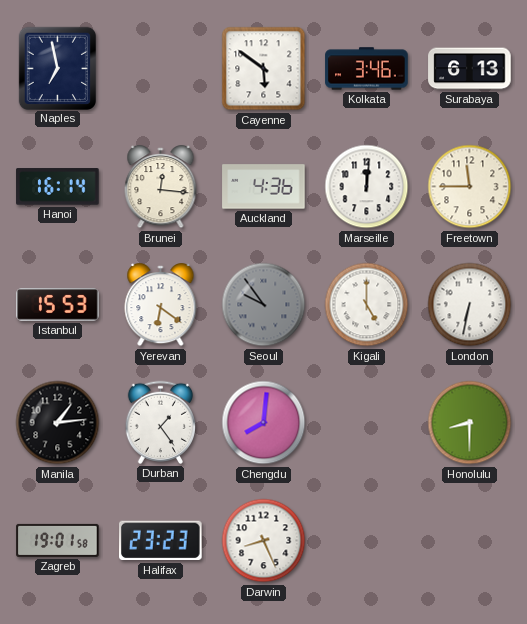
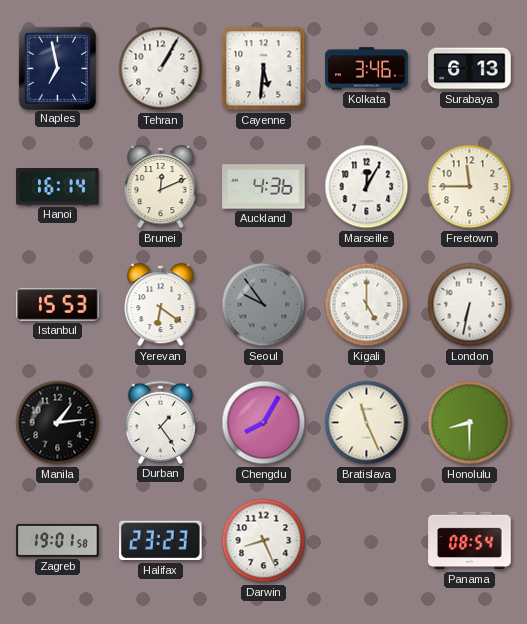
Tehran: none -> 1:05
Cayenne: 5:51 -> 5:31
Brunei: 12:16 -> 12:11
Marseille: 12:01 -> 12:05
Chengdu: 8:01 -> 8:05
Bratislava: none -> 11:26
Panama: none -> 08:54
